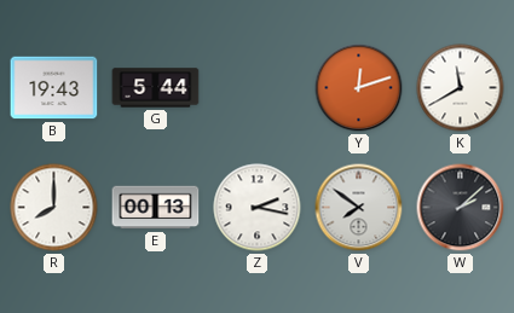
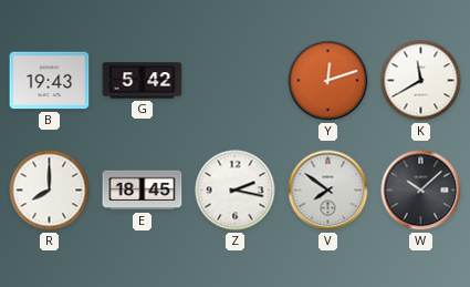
G: 5:44 -> 5:42
E: 00:13 -> 18:45
W: 2:08 -> 10:08
